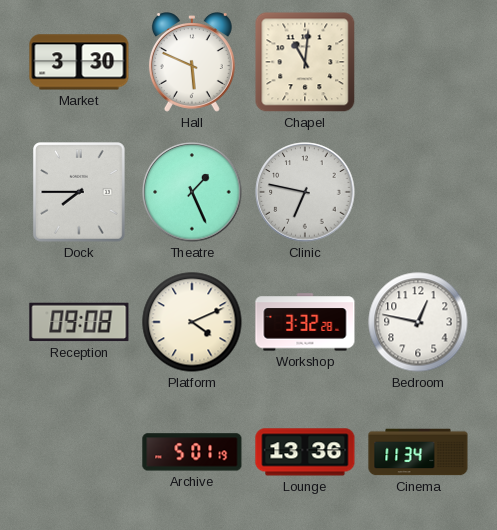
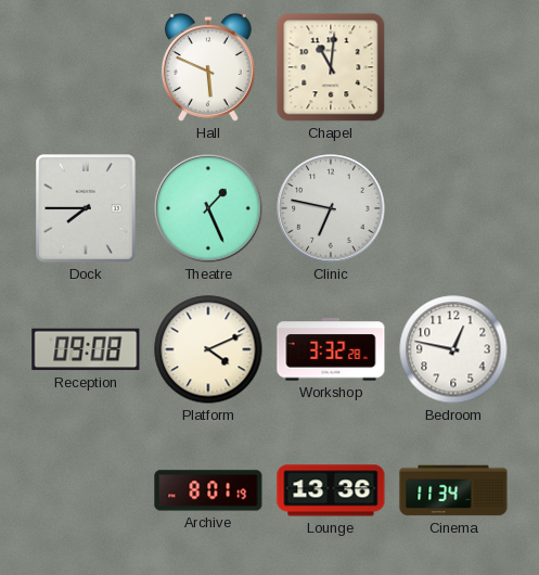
Market: 3:30 -> none
Archive: 5:01 -> 8:01
